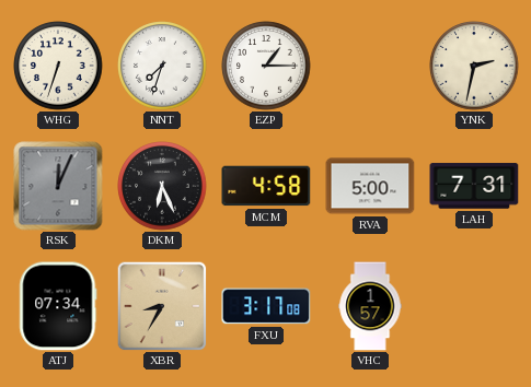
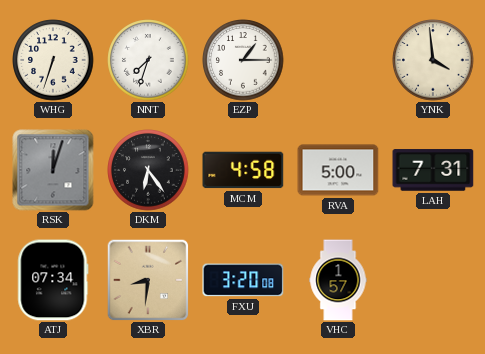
YNK: 2:32 -> 3:59
RSK: 12:04 -> 12:03
DKM: 6:26 -> 6:24
XBR: 8:35 -> 8:31
FXU: 3:17 -> 3:20
